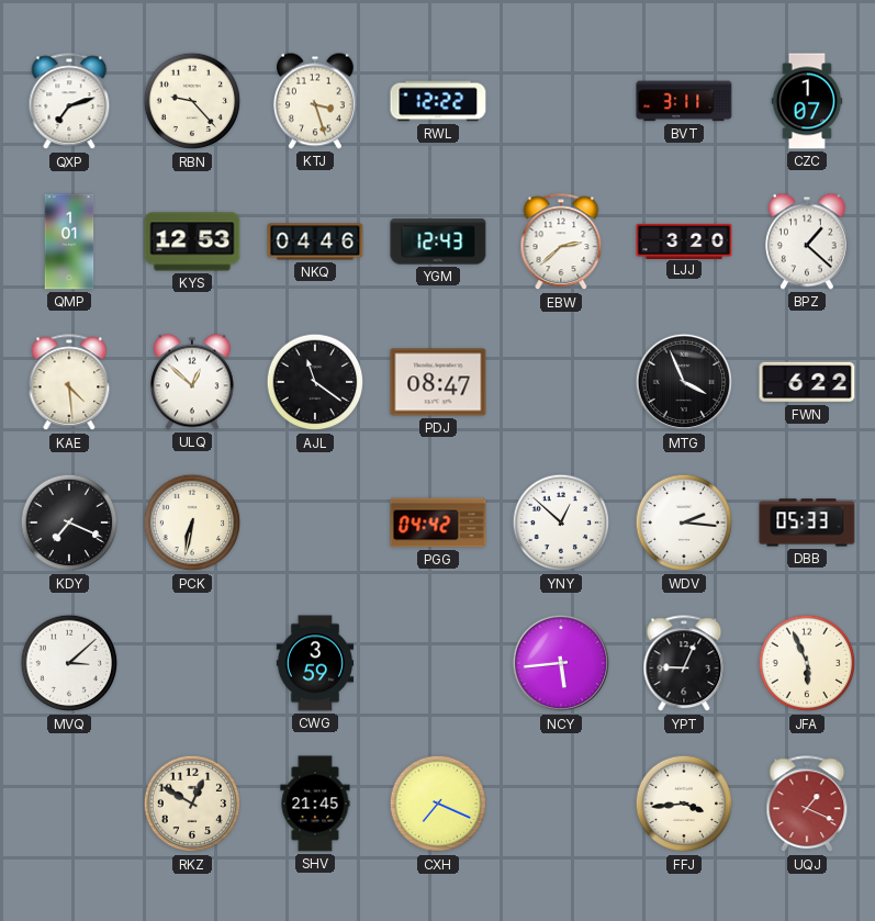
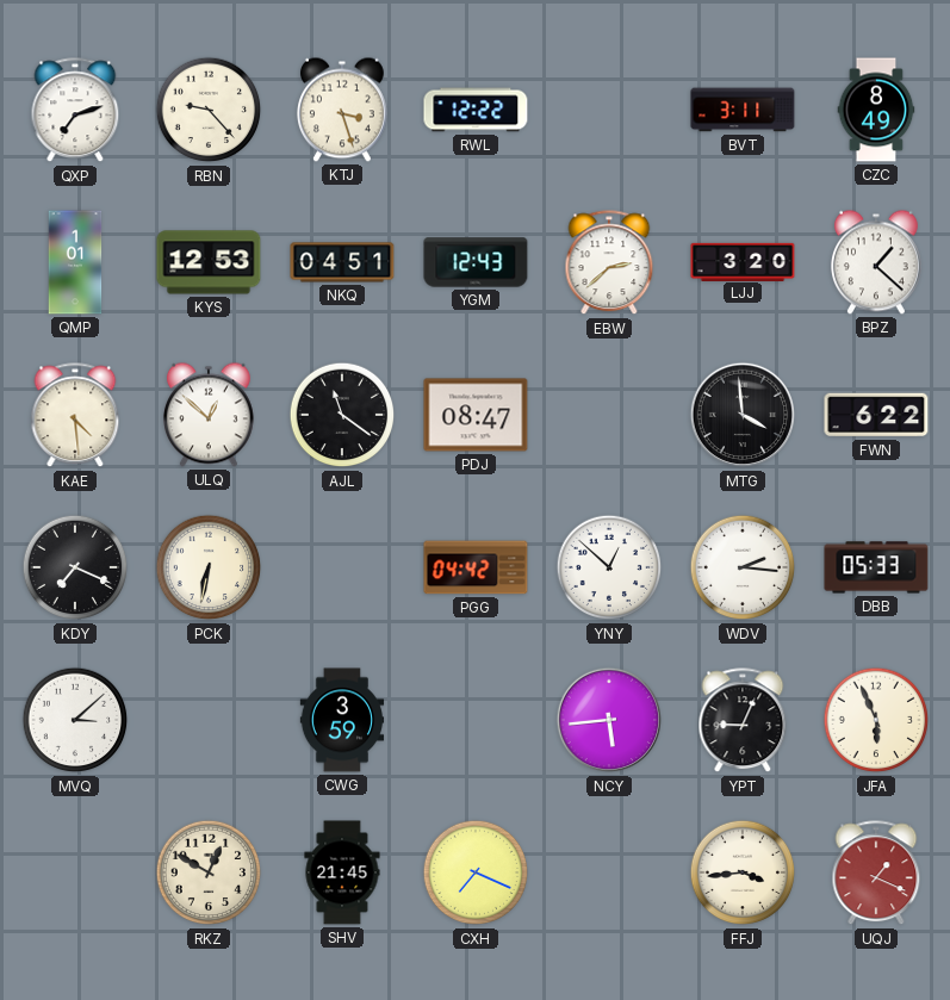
CZC: 1:07 -> 8:49
NKQ: 04:46 -> 04:51
MTG: 3:56 -> 3:59
